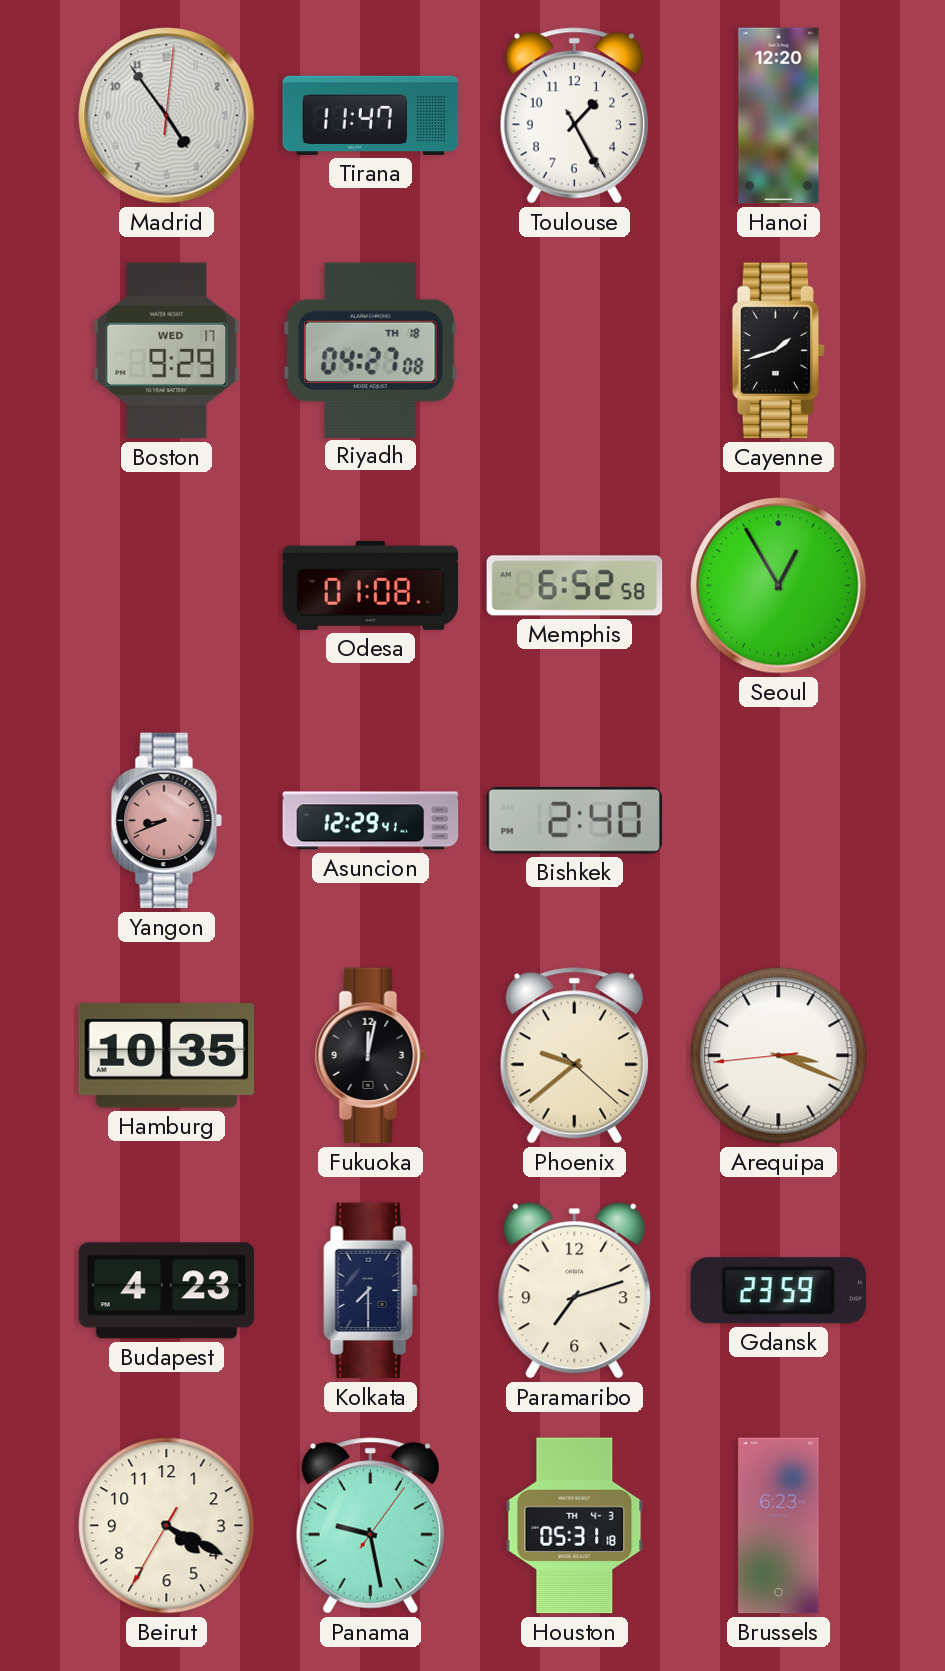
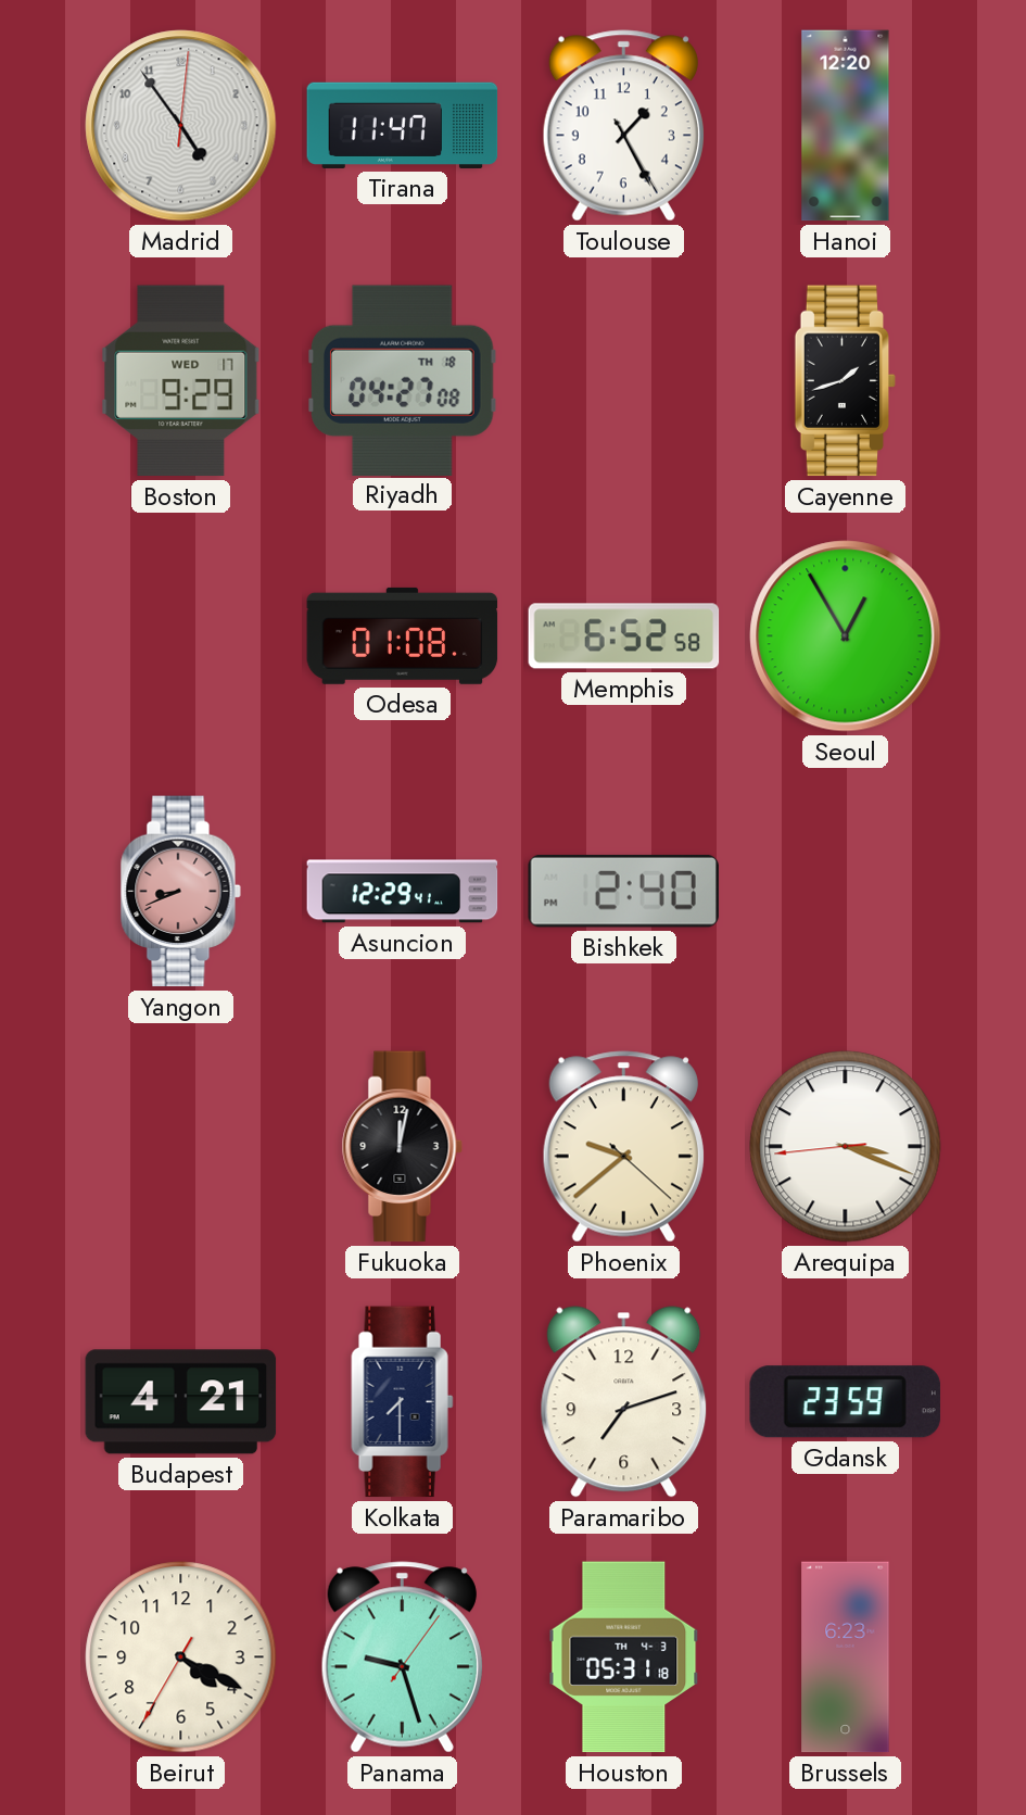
Hamburg: 10:35 -> none
Budapest: 4:23 -> 4:21
Panama: 9:28 -> 9:27
